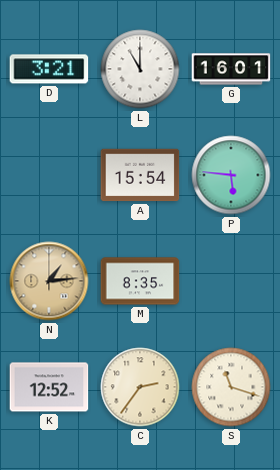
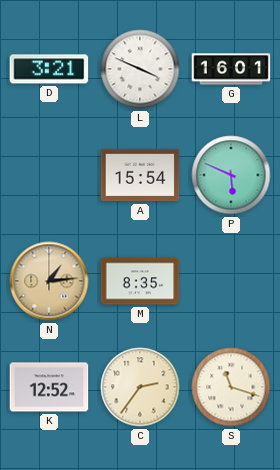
L: 11:00 -> 3:49
P: 5:46 -> 5:49
